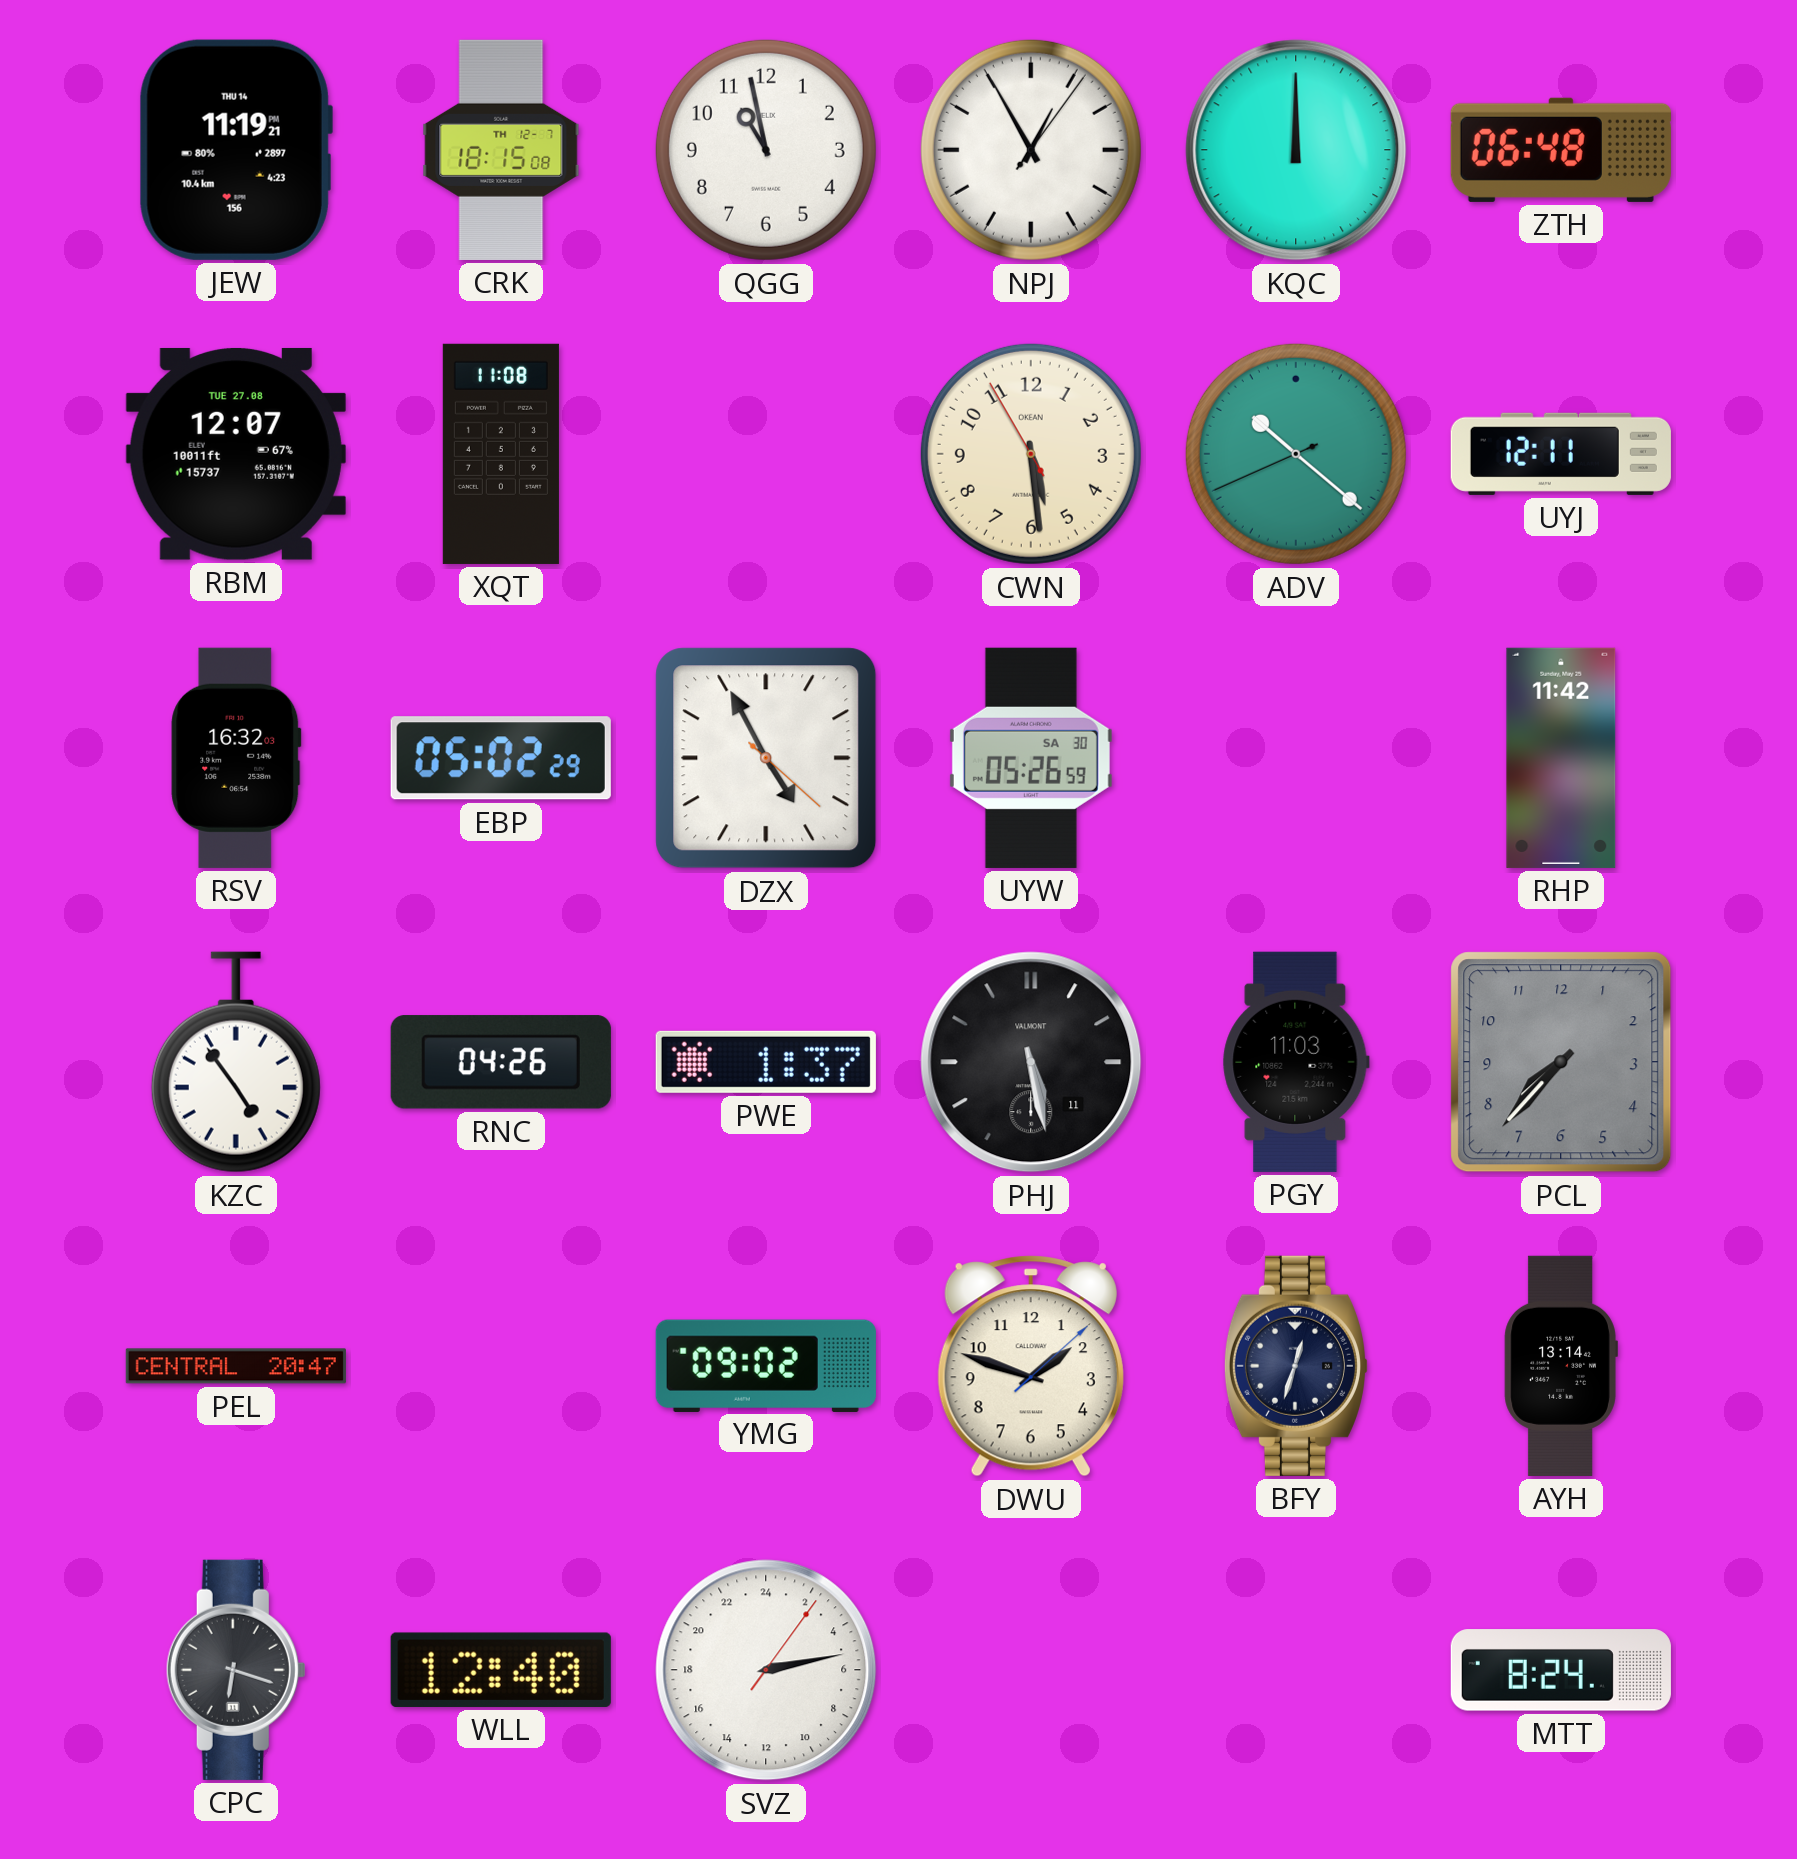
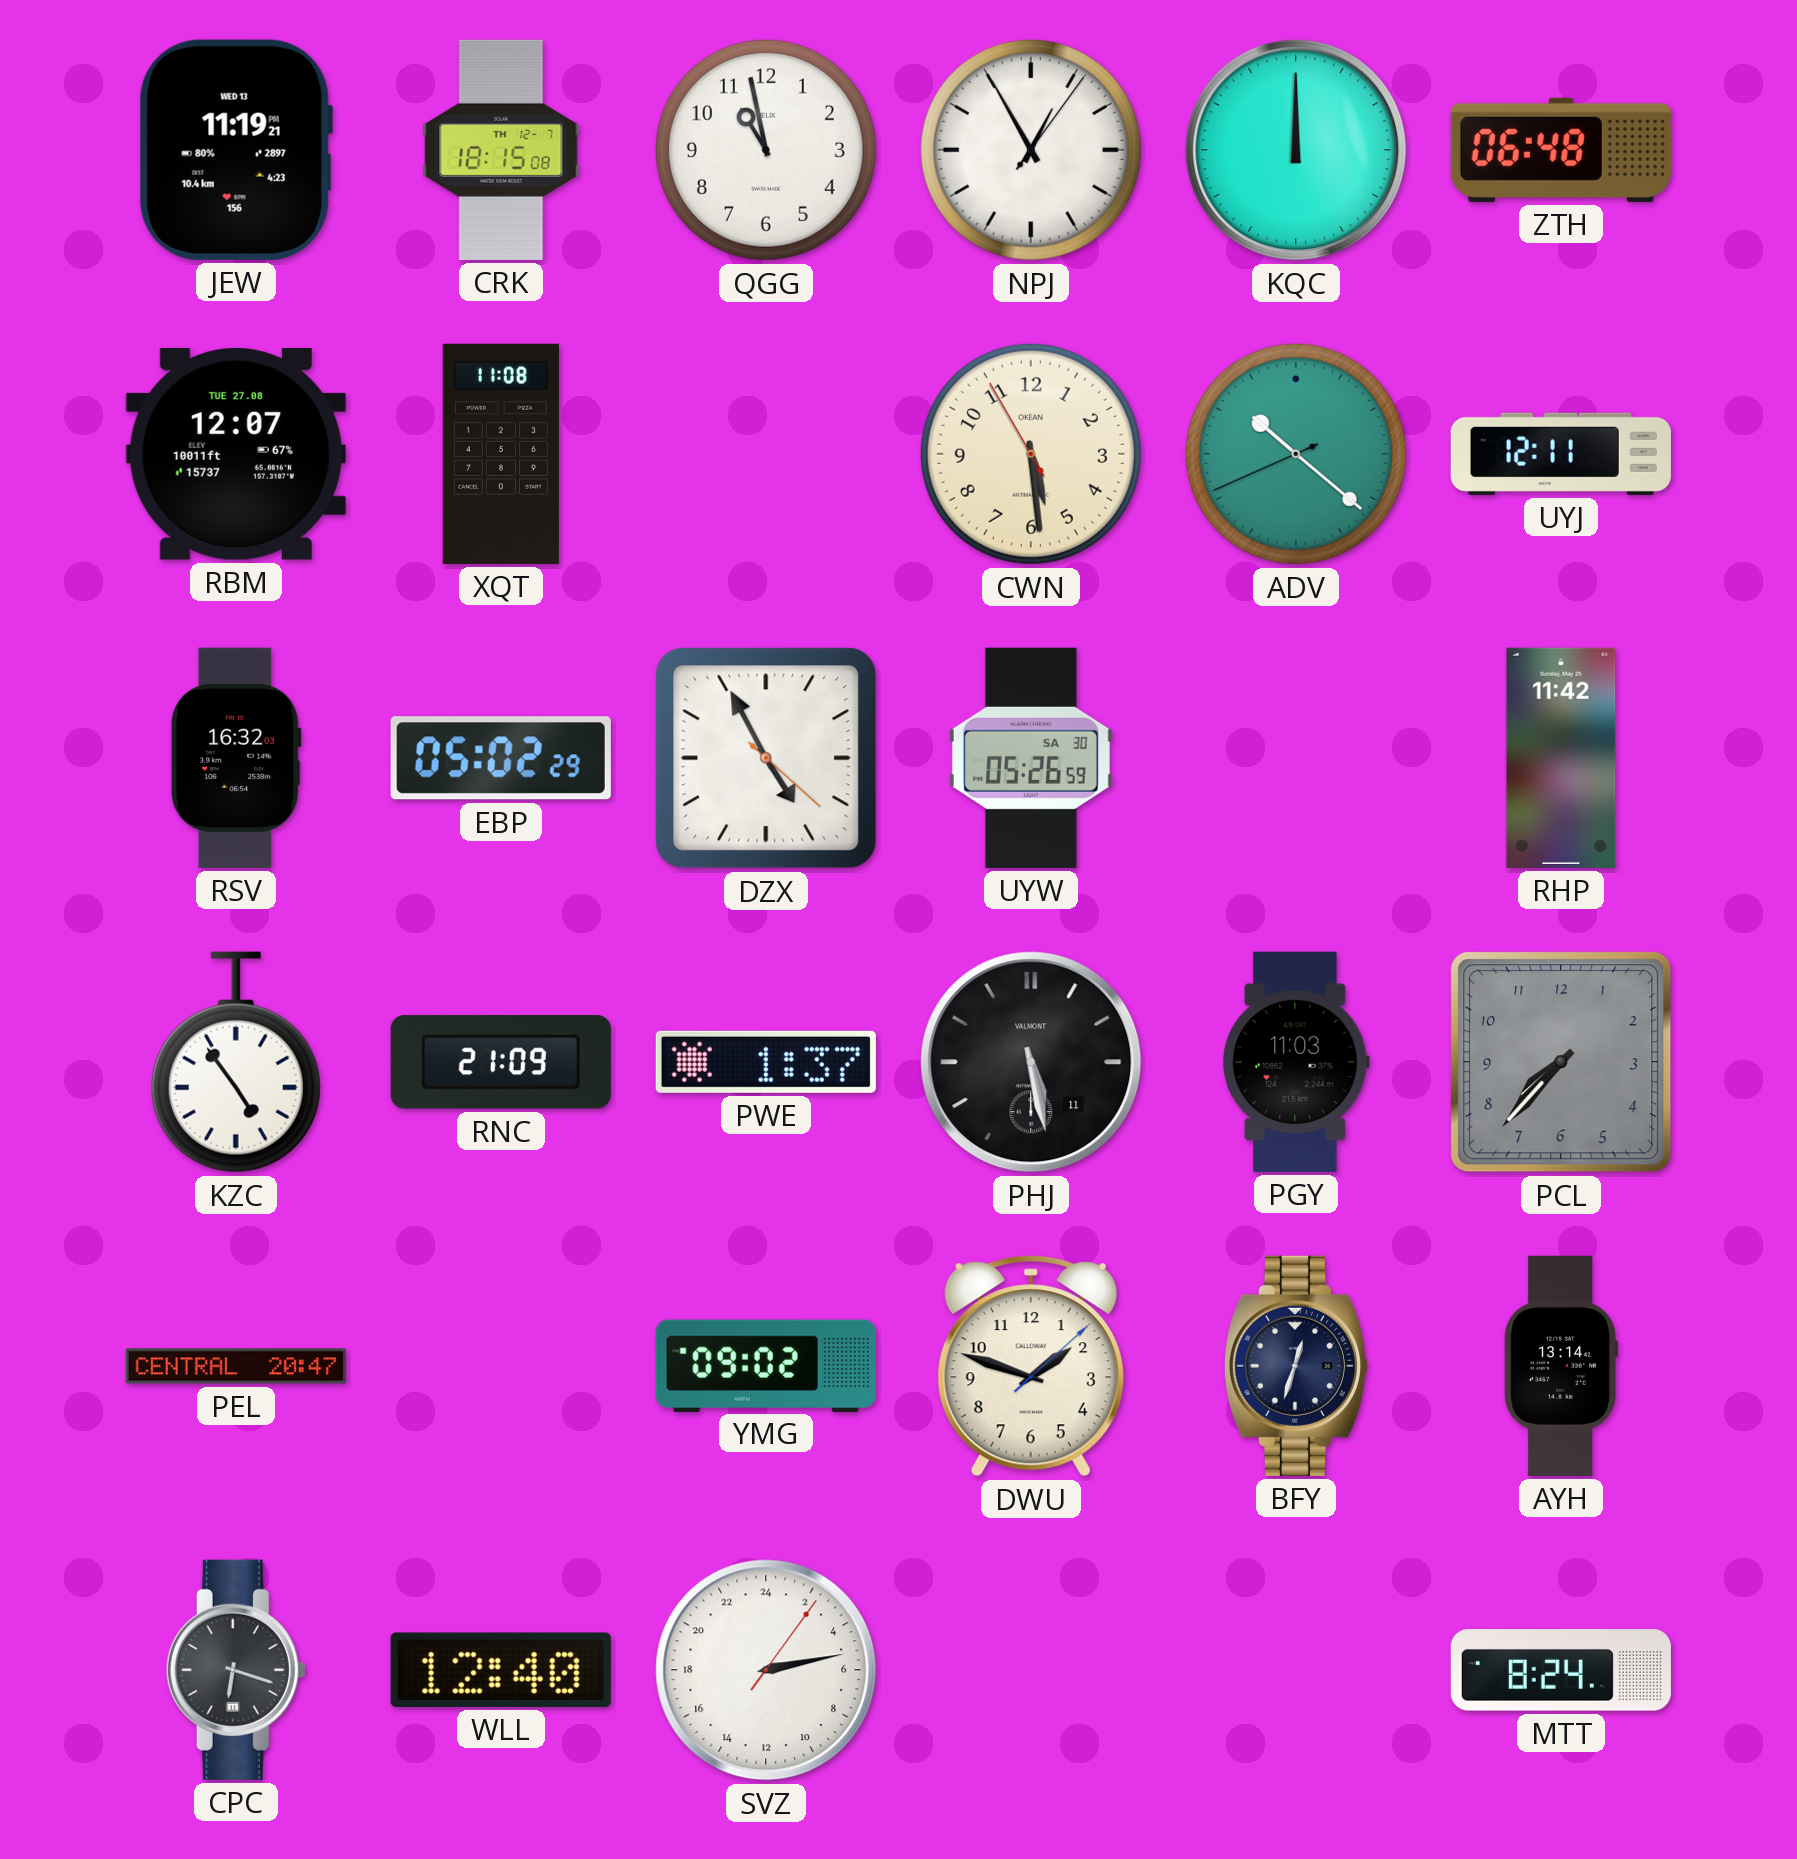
JEW date: THU 14 -> WED 13
RNC: 04:26 -> 21:09
